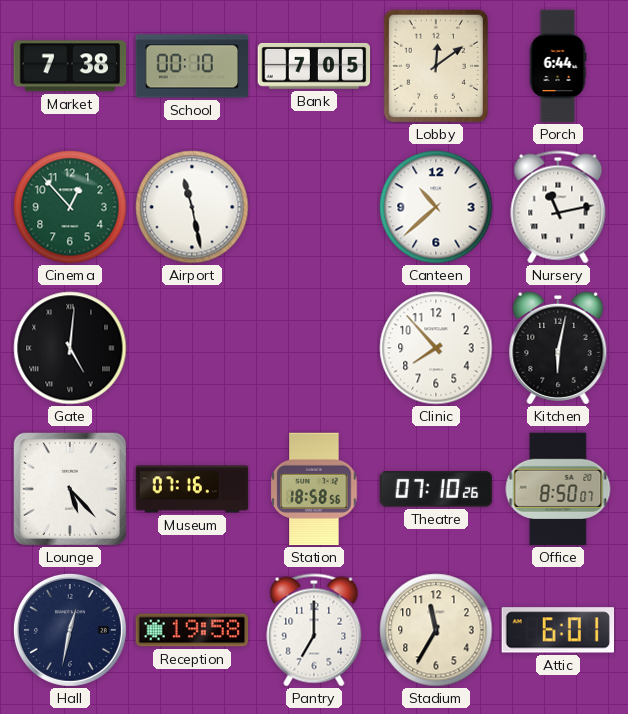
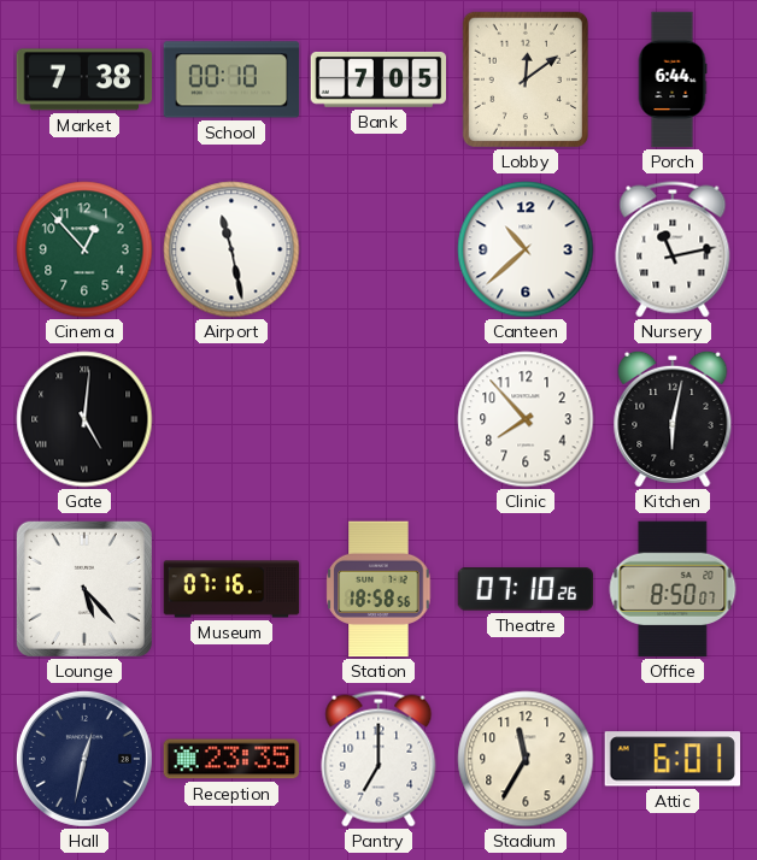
Reception: 19:58 -> 23:35
